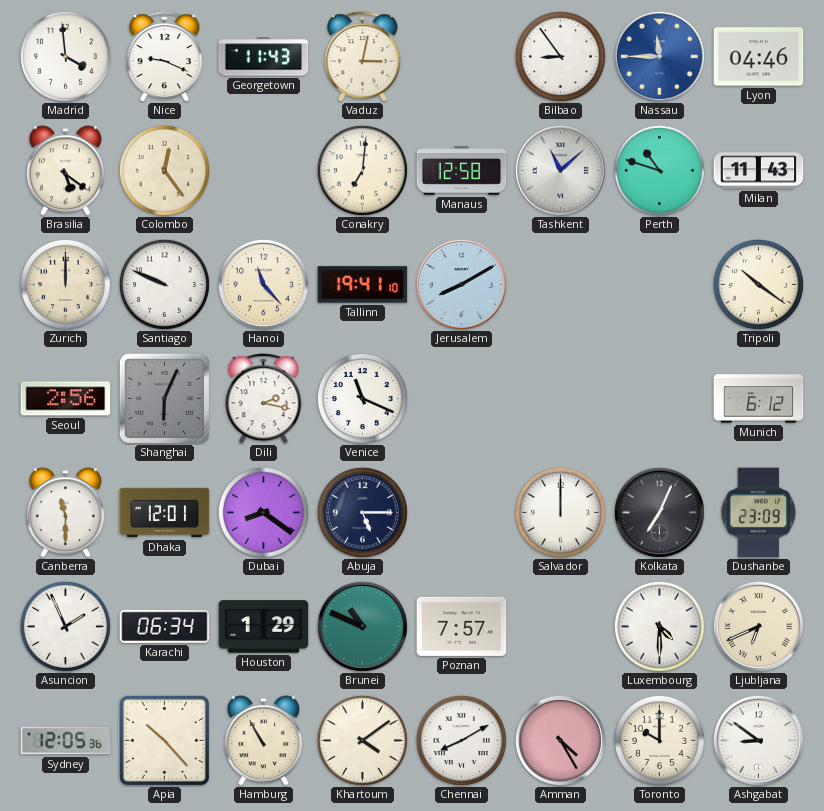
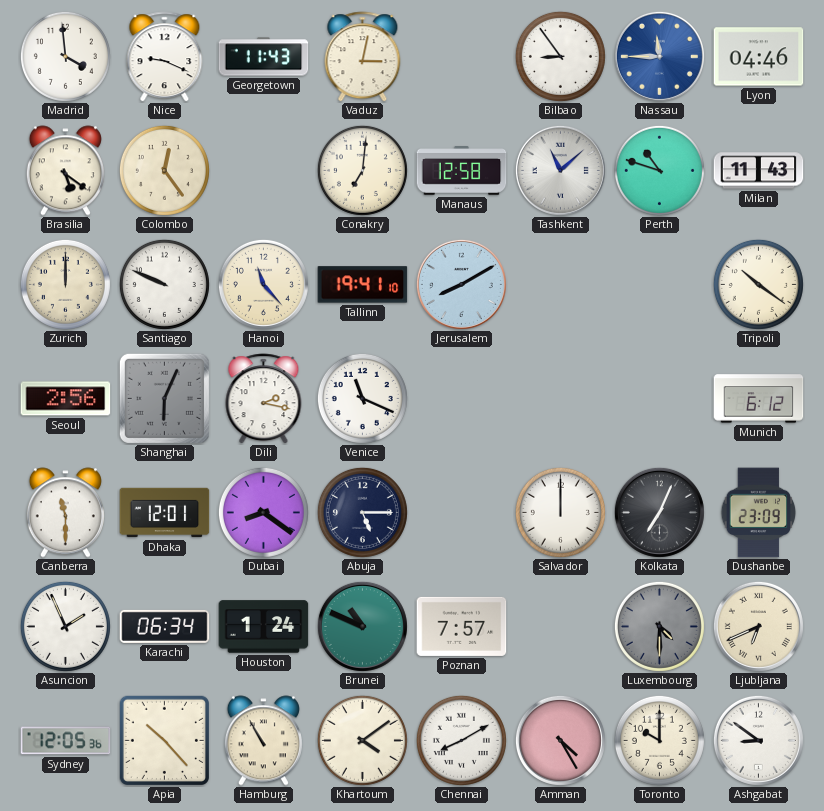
Houston: 1:29 -> 1:24
Luxembourg dial: white -> grey
